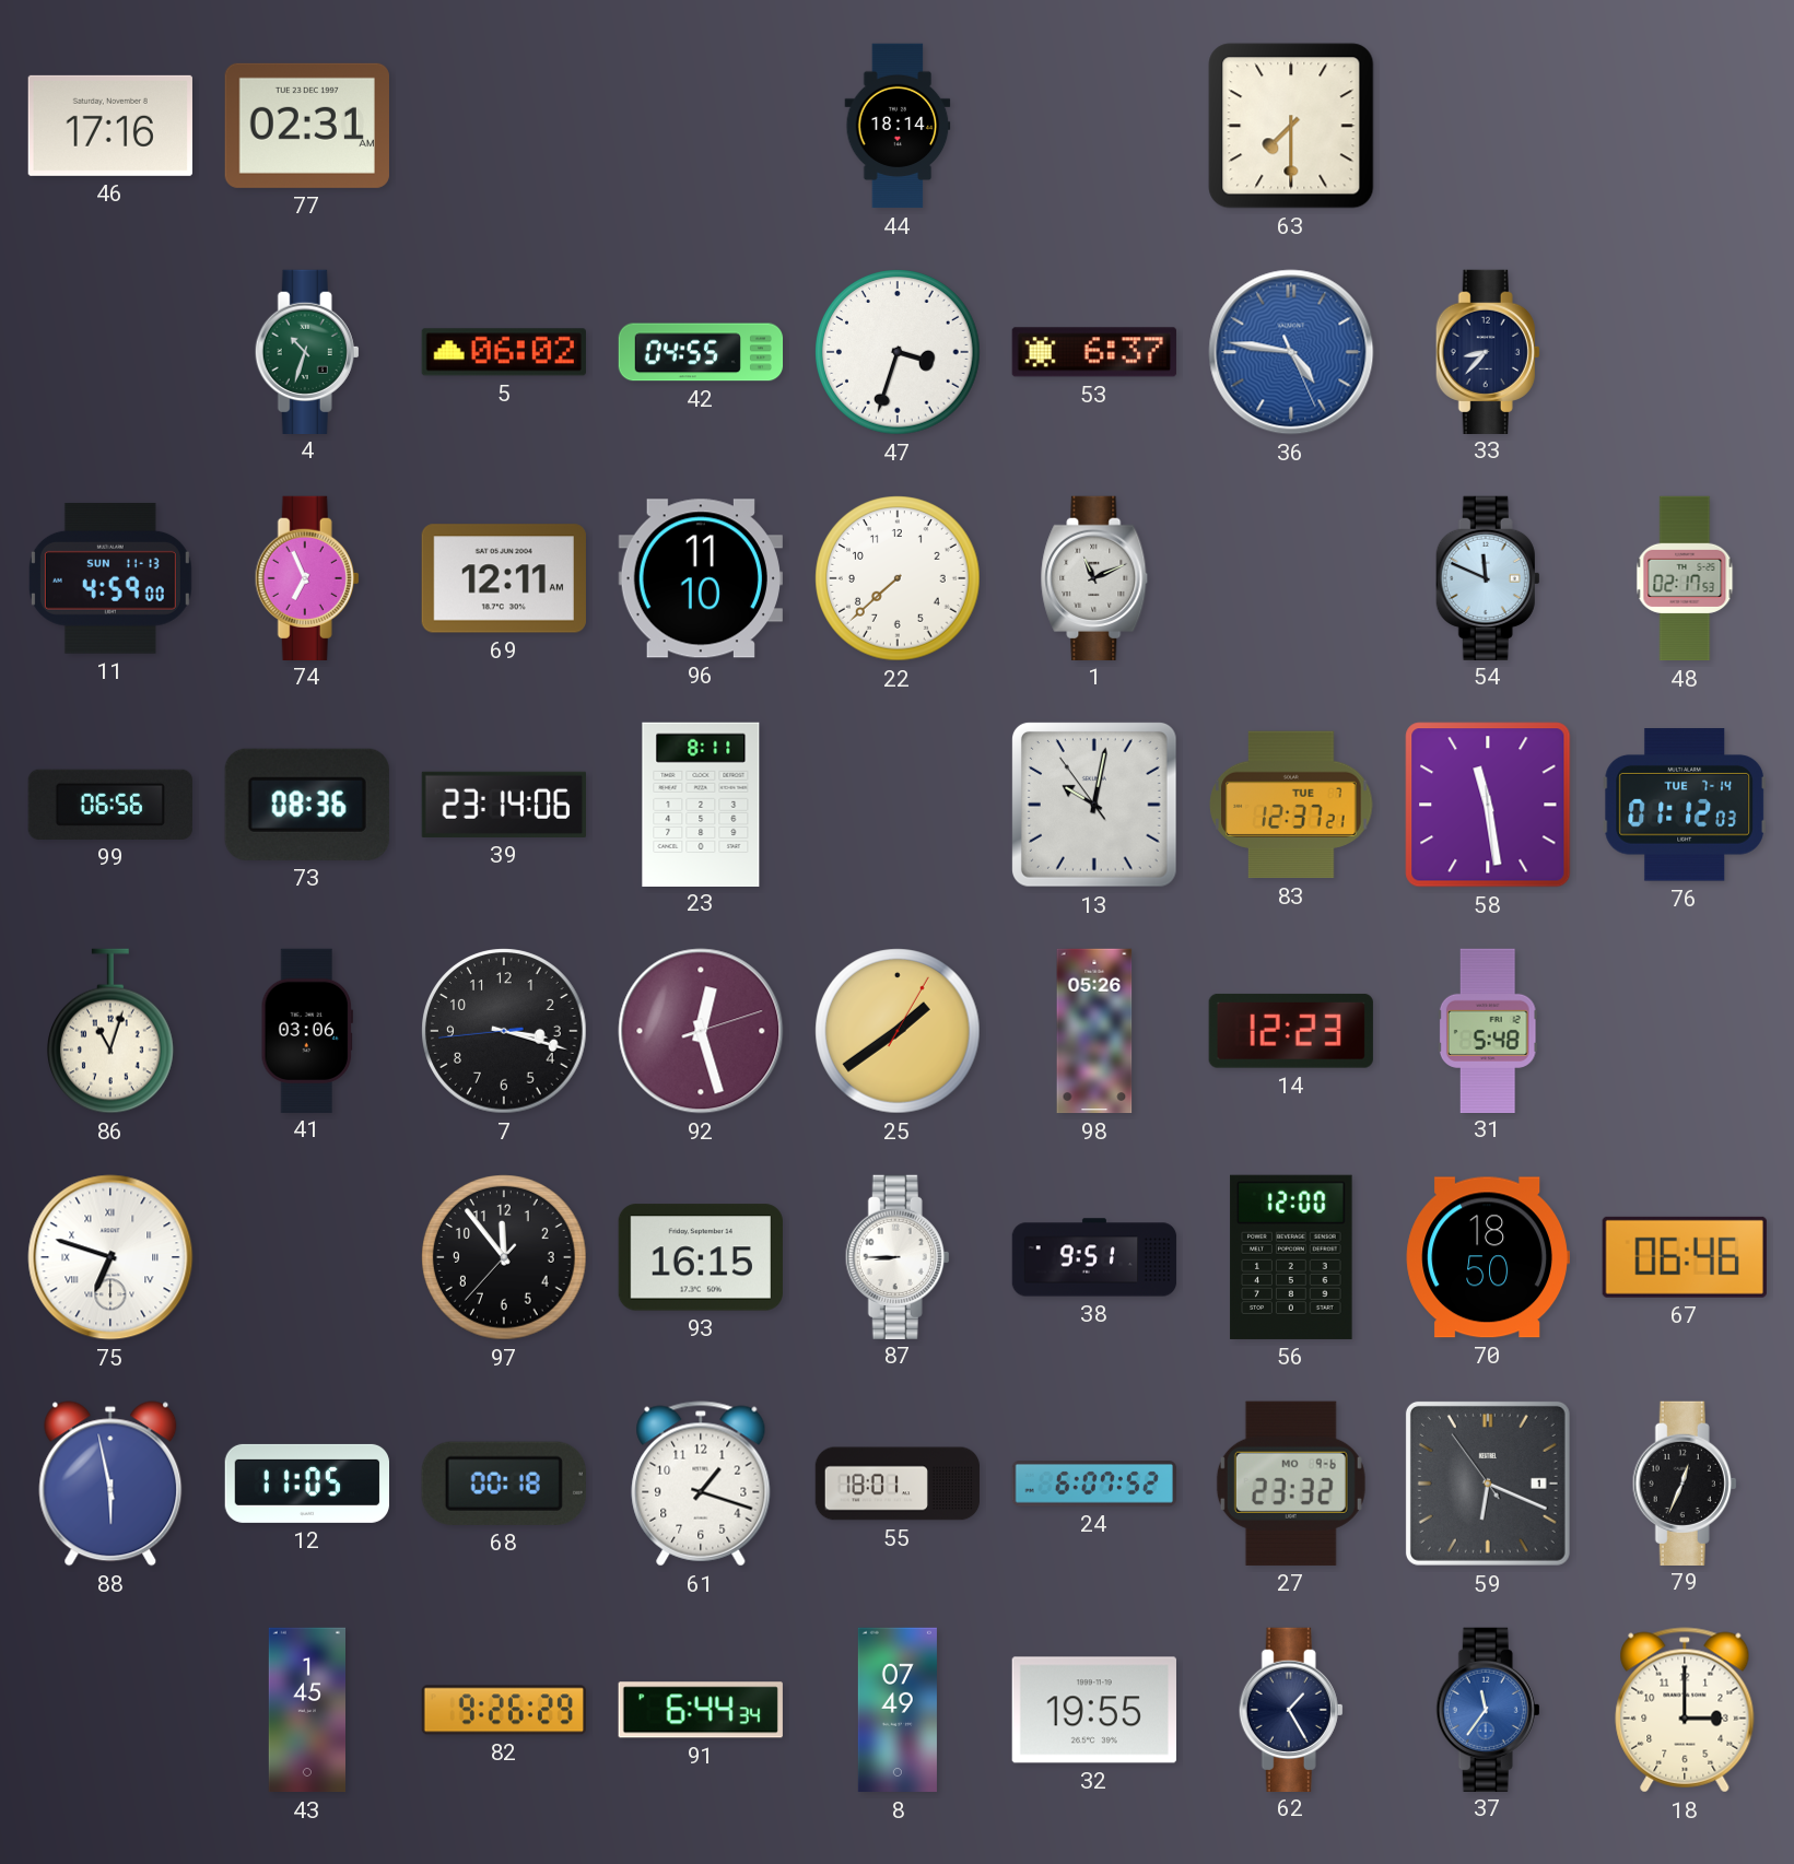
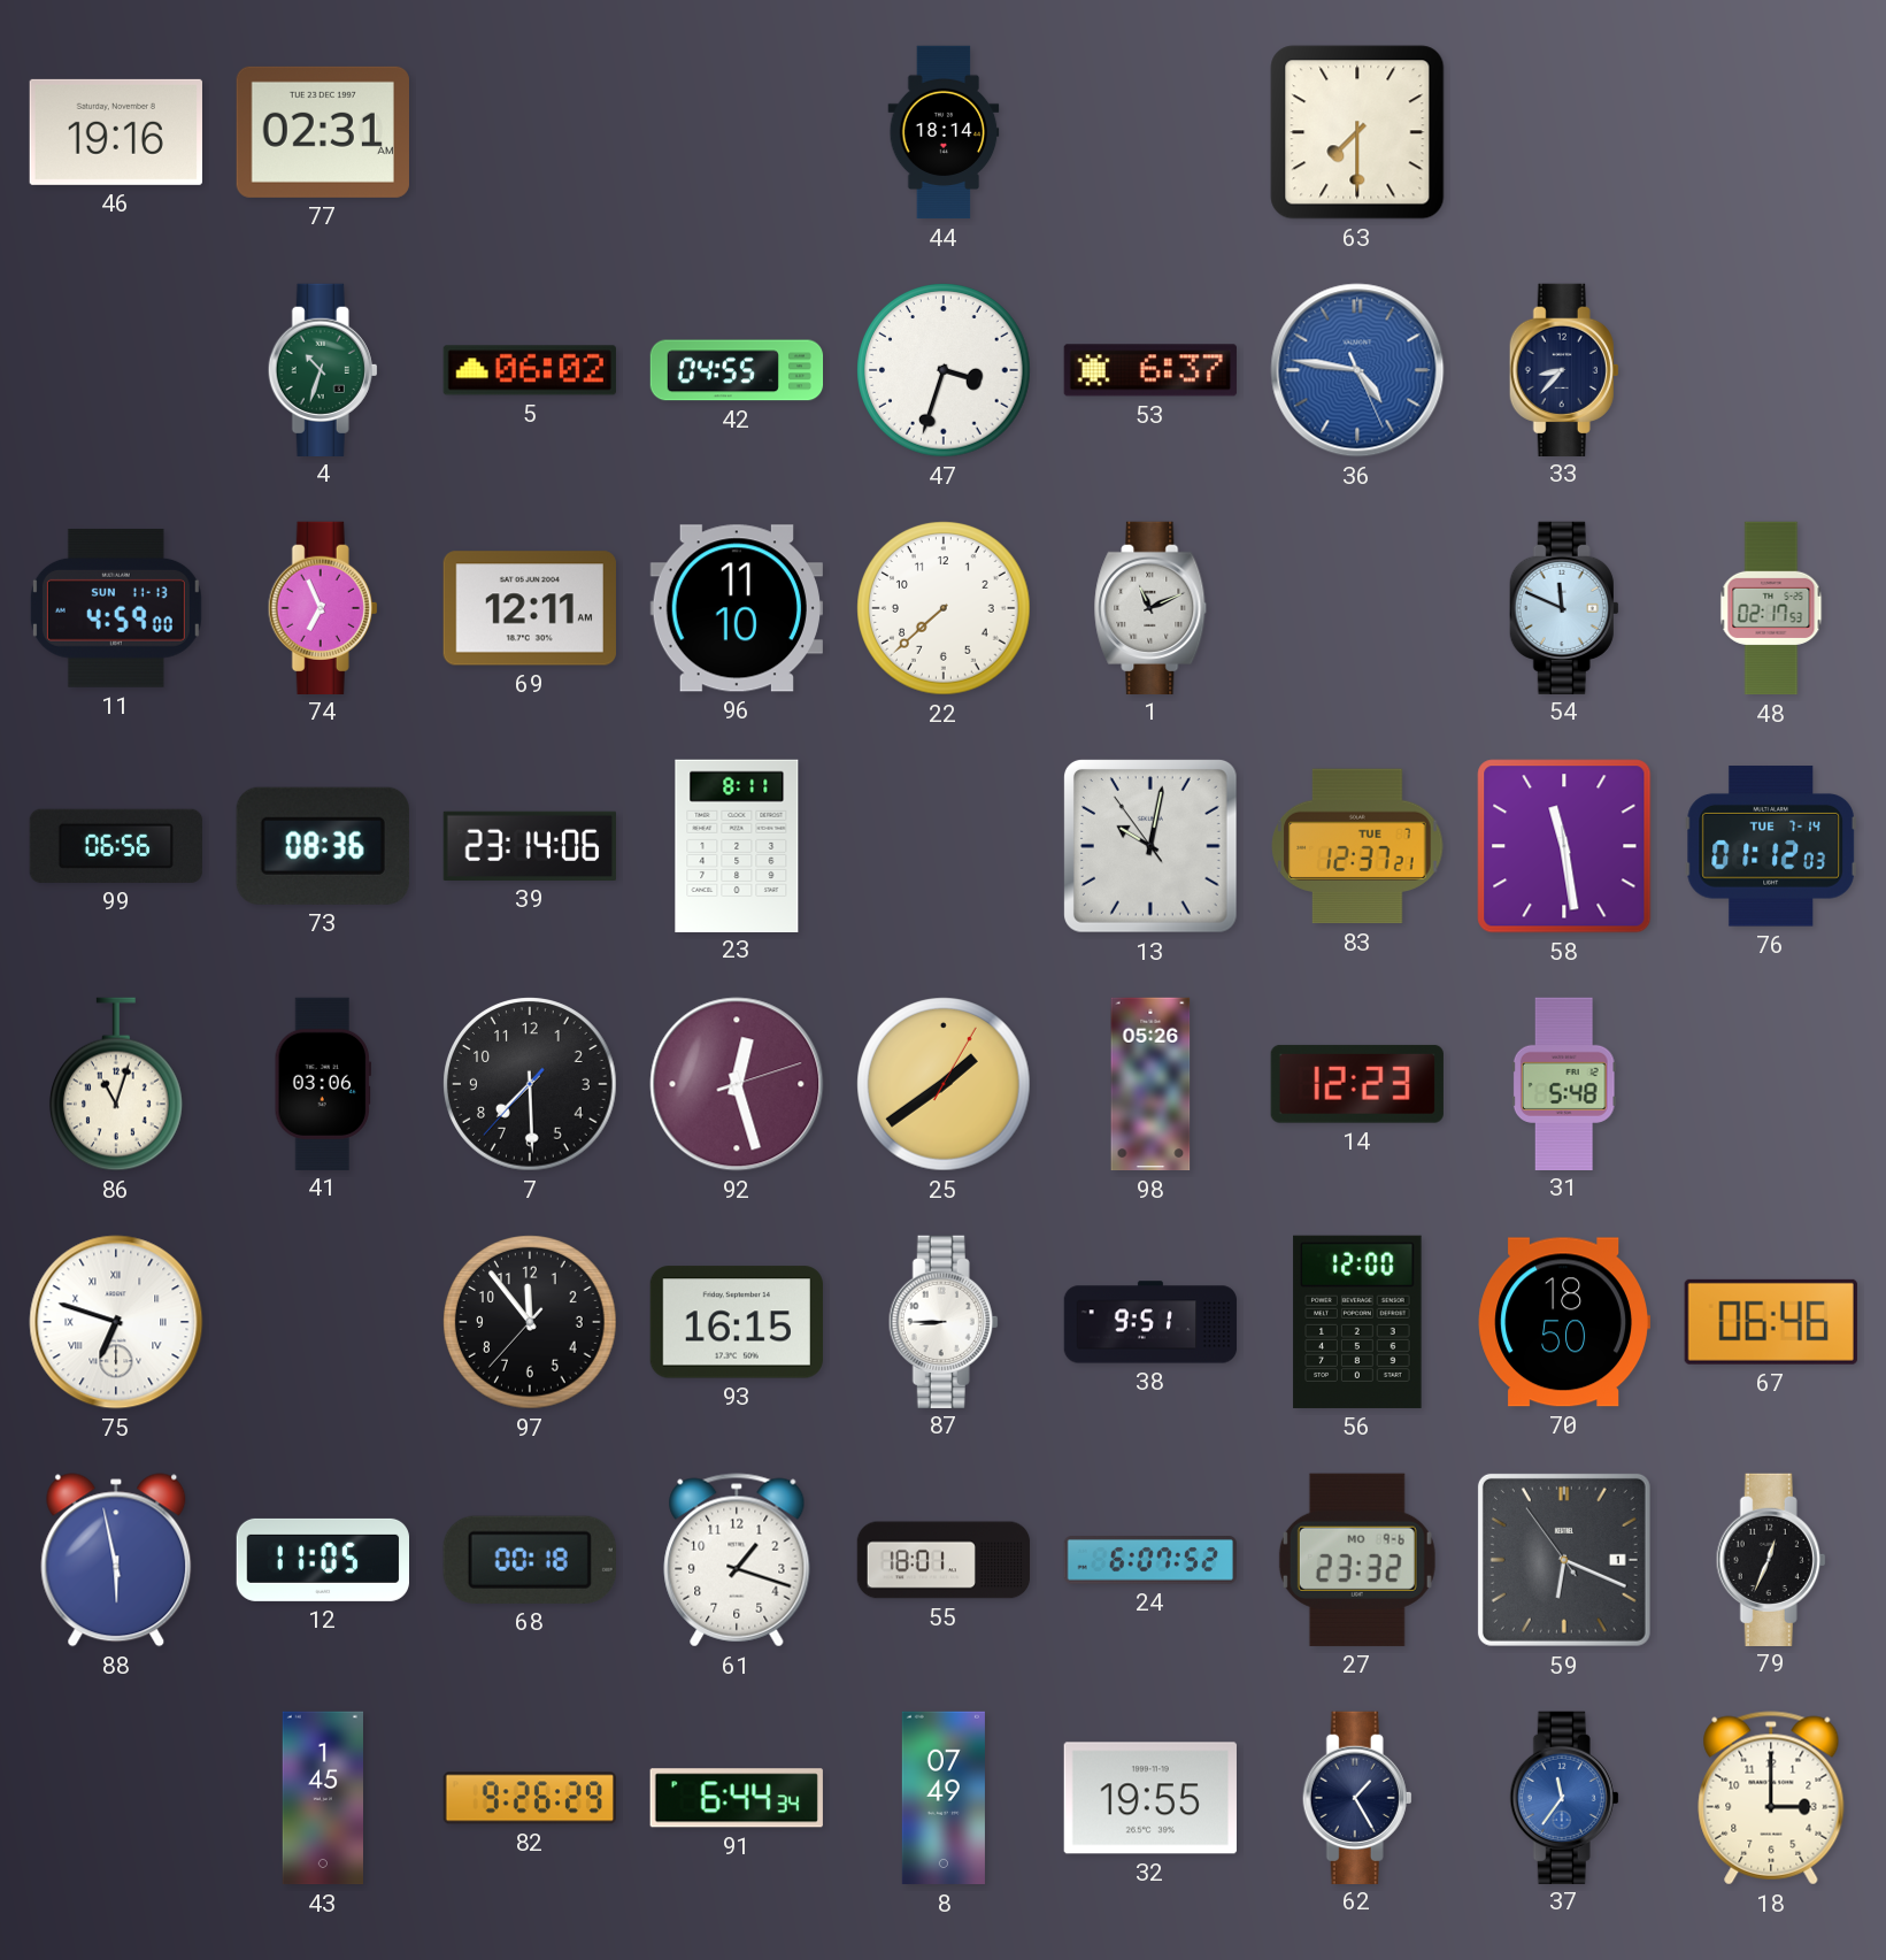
46: 17:16 -> 19:16
7: 3:17 -> 7:29
